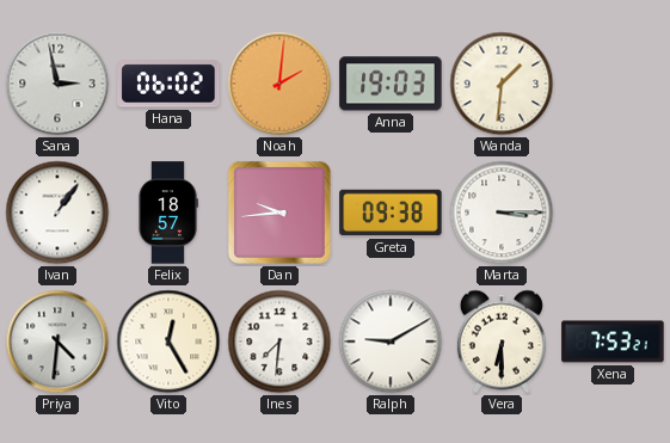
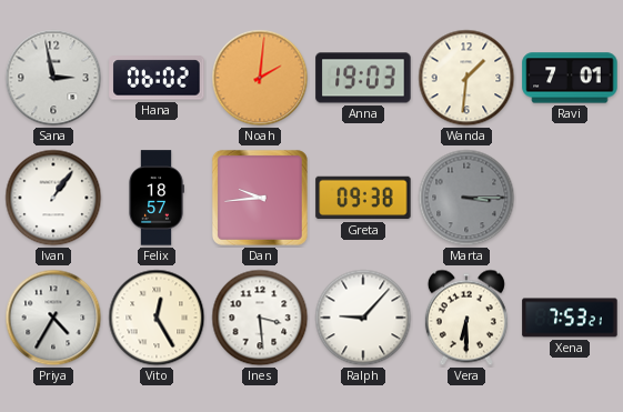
Ravi: none -> 7:01
Marta dial: white -> grey
Priya: 4:31 -> 4:35
Ines: 7:31 -> 3:29
Ralph: 9:10 -> 9:07
